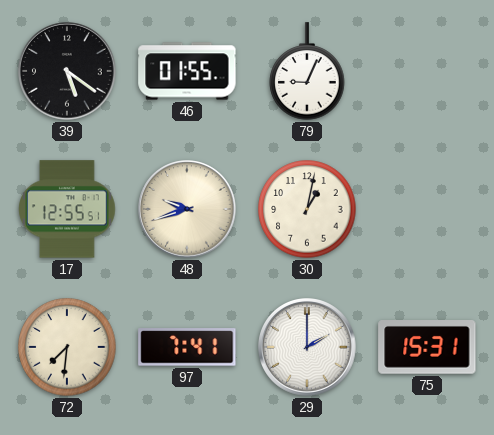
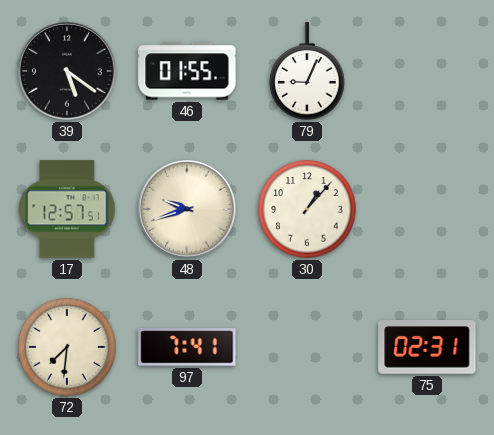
17: 12:55 -> 12:57
30: 1:02 -> 1:07
29: 2:00 -> none
75: 15:31 -> 02:31
